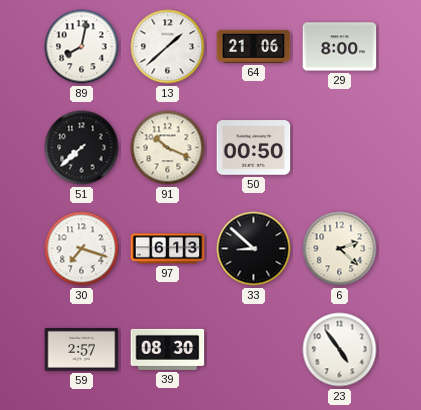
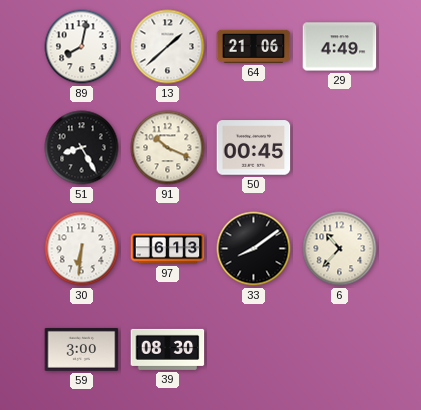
29: 8:00 -> 4:49
51: 7:38 -> 8:25
50: 00:50 -> 00:45
30: 7:18 -> 6:31
33: 8:52 -> 8:09
6: 2:22 -> 10:37
59: 2:57 -> 3:00
23: 4:54 -> none
